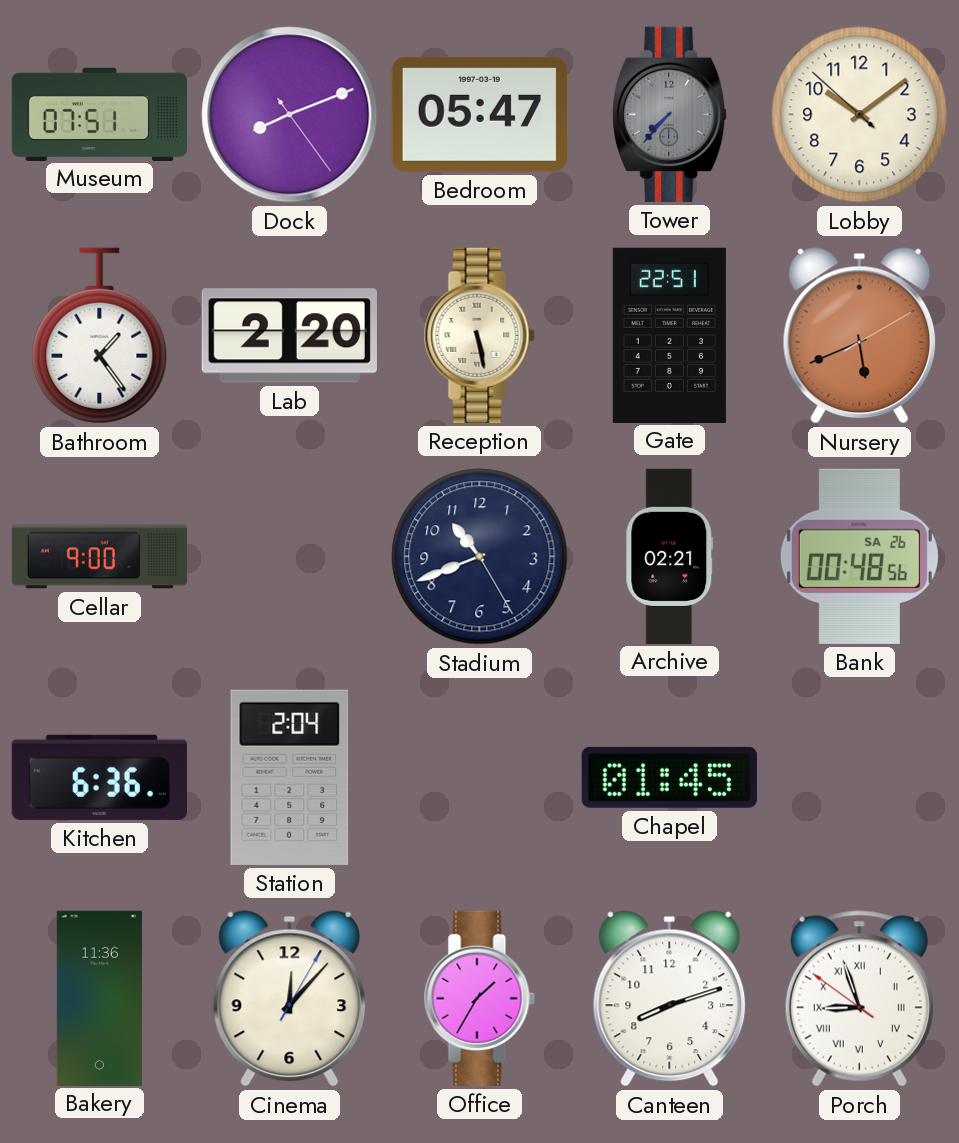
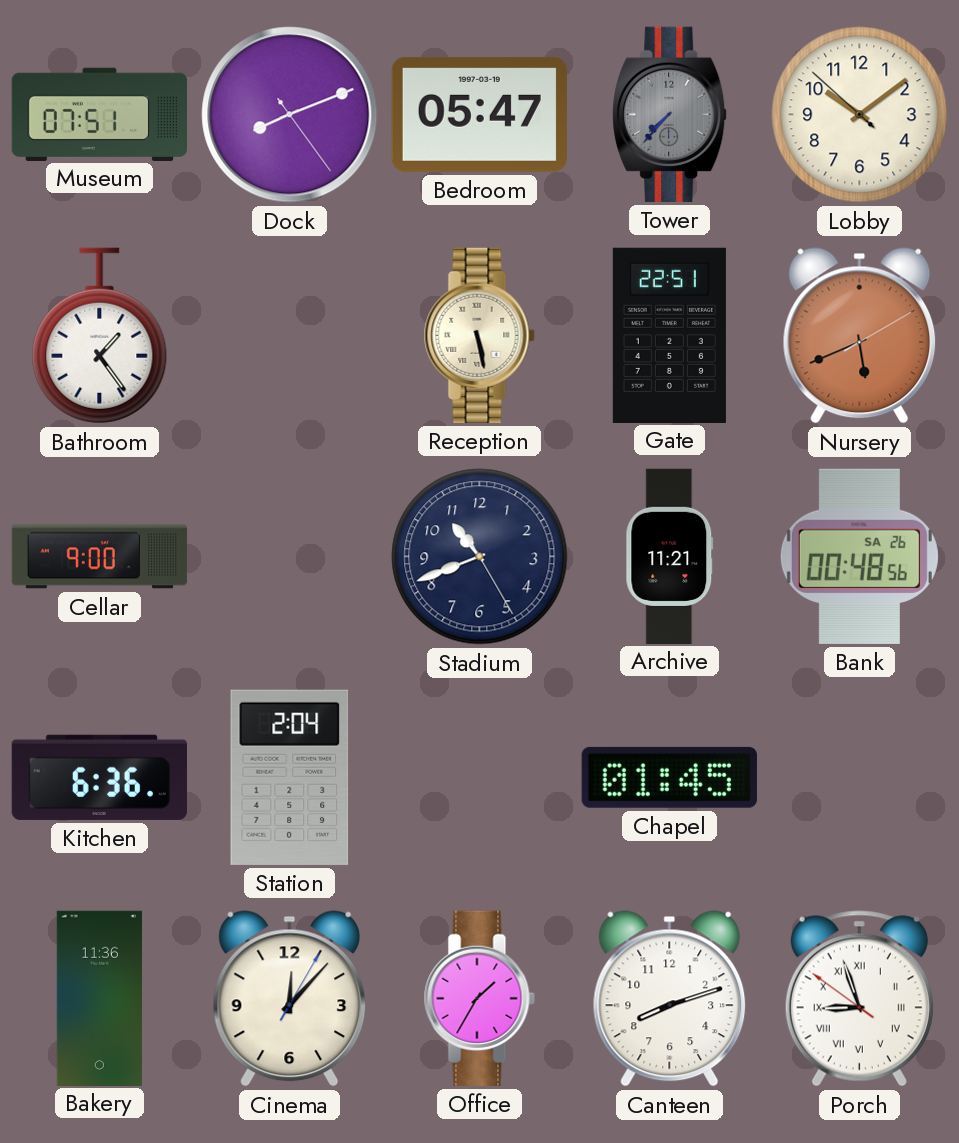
Lab: 2:20 -> none
Archive: 02:21 -> 11:21
